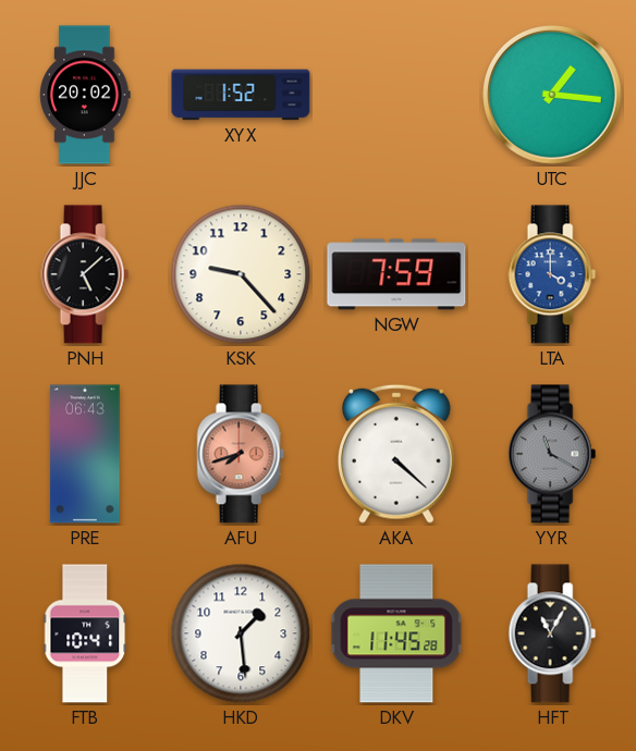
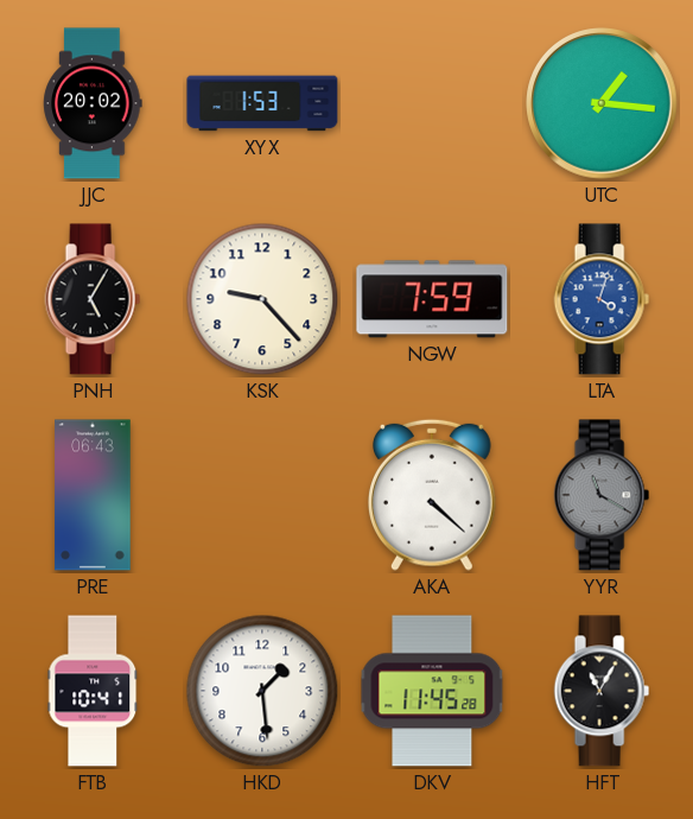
XYX: 1:52 -> 1:53
PNH: 5:08 -> 5:05
LTA: 4:00 -> 4:03
AFU: 7:42 -> none
